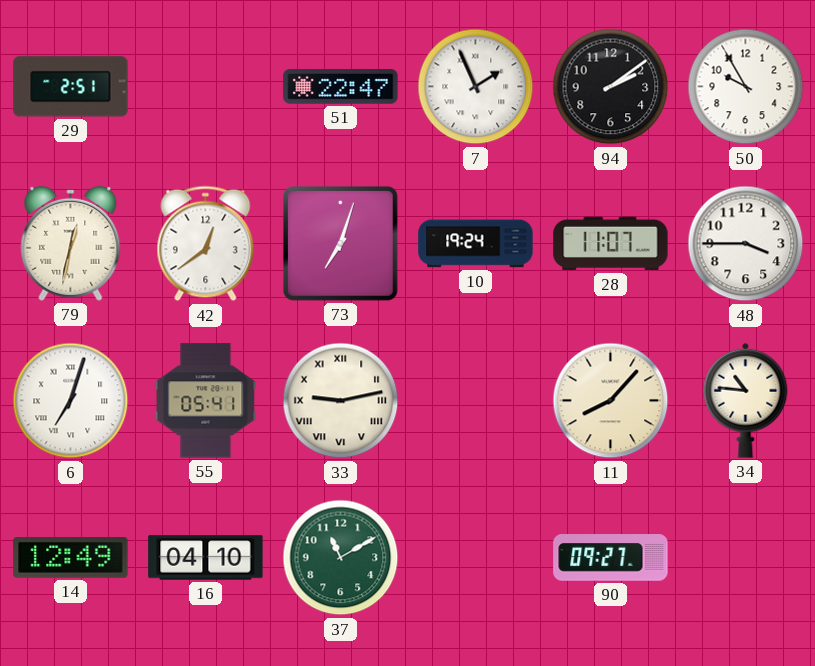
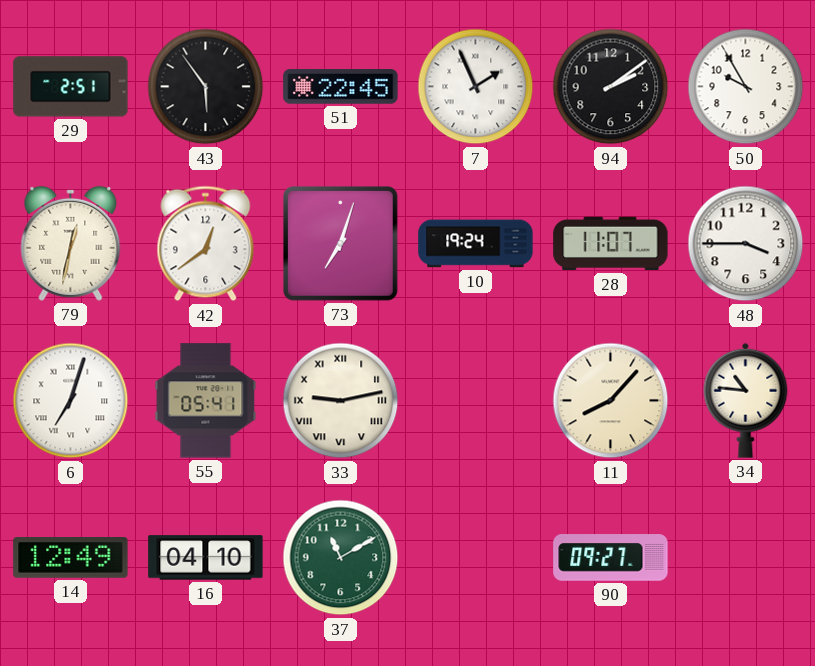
43: none -> 5:54
51: 22:47 -> 22:45
